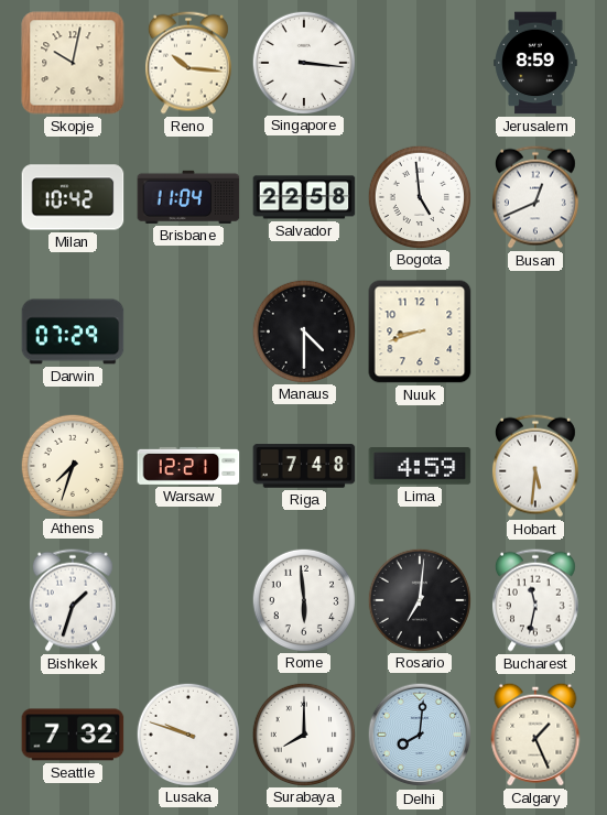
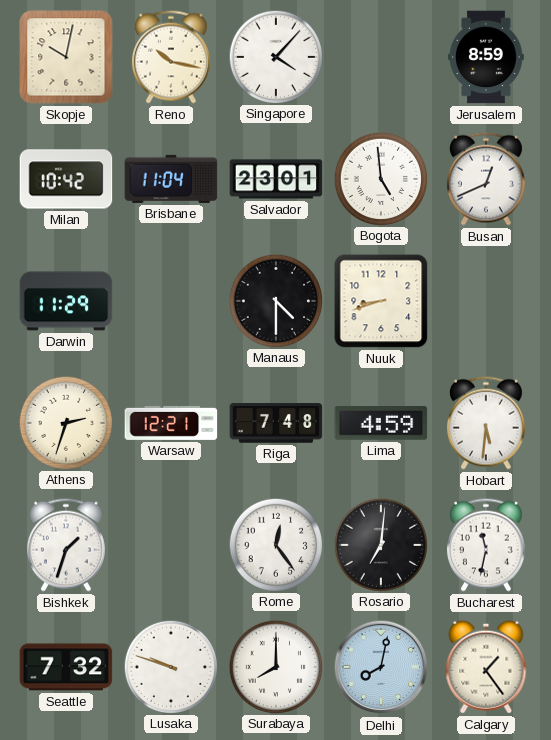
Reno: 10:16 -> 10:17
Singapore: 3:16 -> 4:07
Salvador: 22:58 -> 23:01
Darwin: 07:29 -> 11:29
Athens: 7:33 -> 2:33
Rome: 5:59 -> 12:24
Delhi: 8:01 -> 8:02
Calgary: 1:26 -> 1:24
